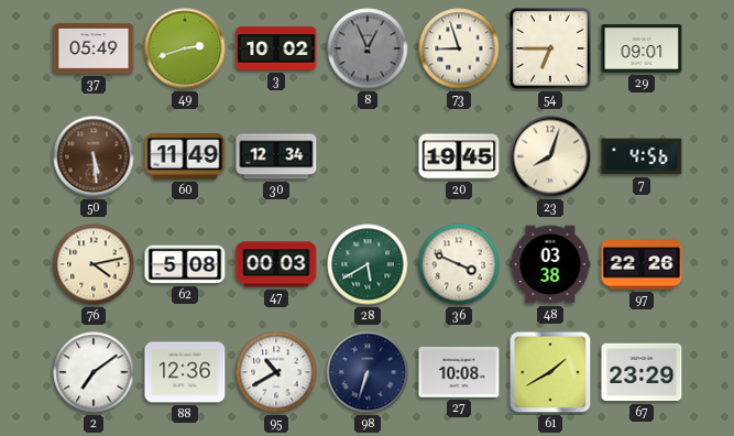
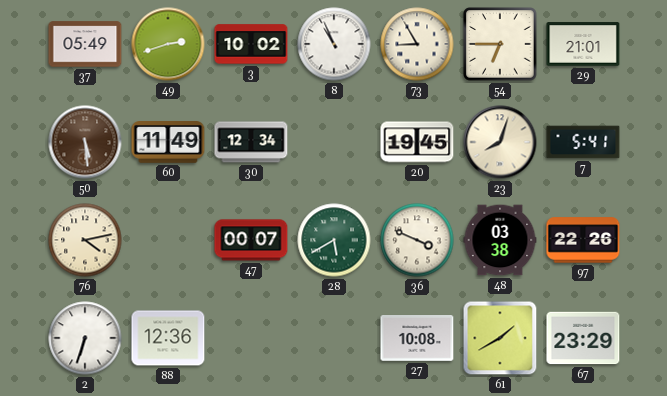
8: 12:56 -> 10:56
8 dial: grey -> white
73: 8:57 -> 8:55
29: 09:01 -> 21:01
7: 4:56 -> 5:41
62: 5:08 -> none
47: 00:03 -> 00:07
2: 7:09 -> 6:33
95: 10:40 -> none
98: 6:33 -> none
